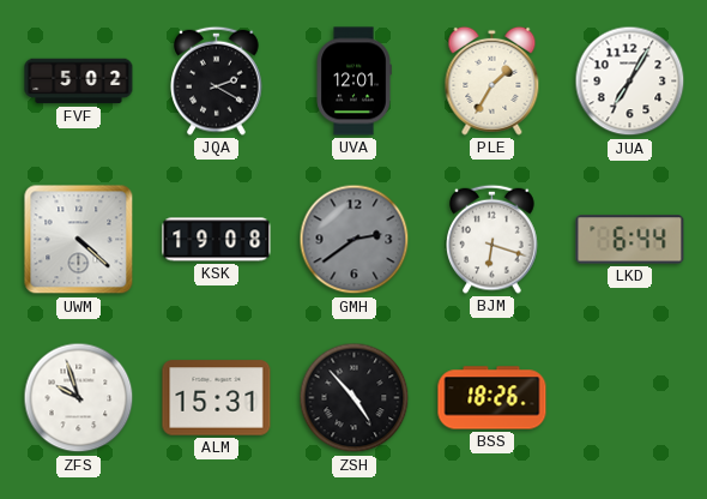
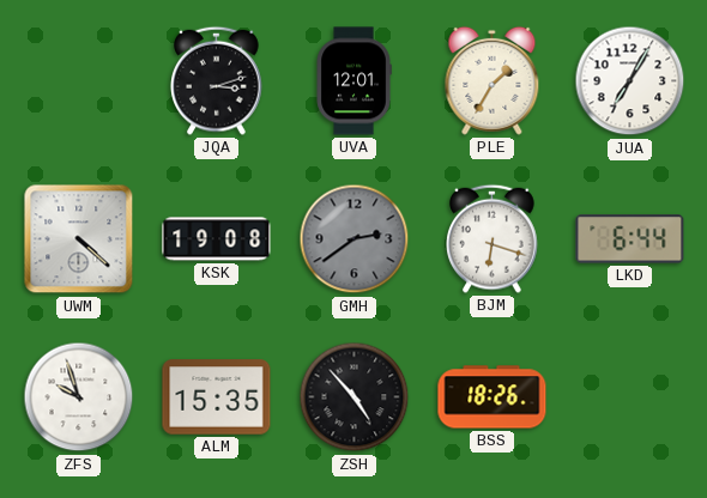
FVF: 5:02 -> none
JQA: 2:20 -> 3:12
ALM: 15:31 -> 15:35
